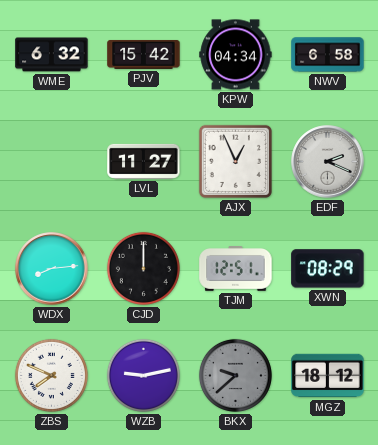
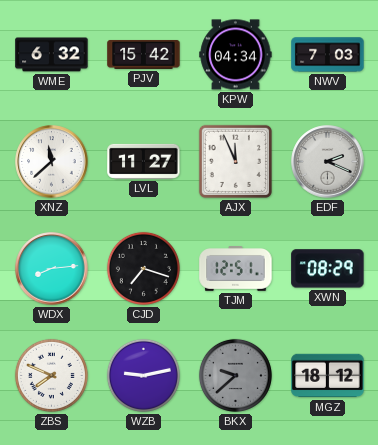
NWV: 6:58 -> 7:03
XNZ: none -> 11:38
AJX: 12:56 -> 11:56
CJD: 12:00 -> 7:18
